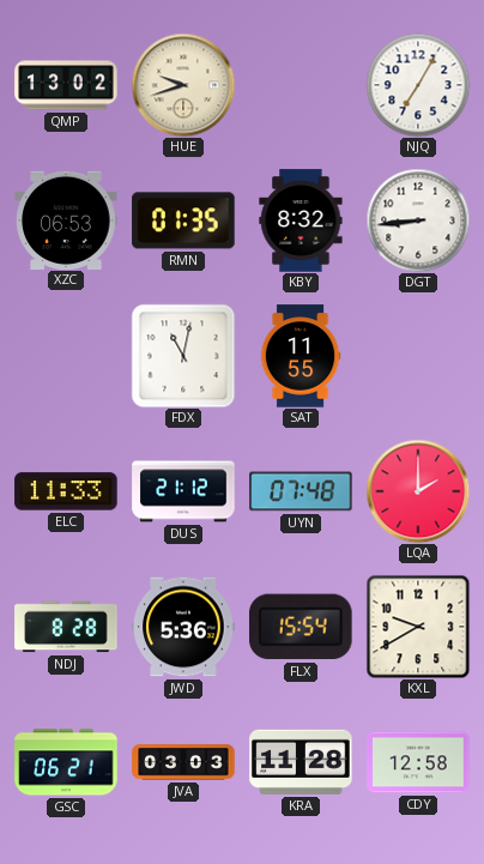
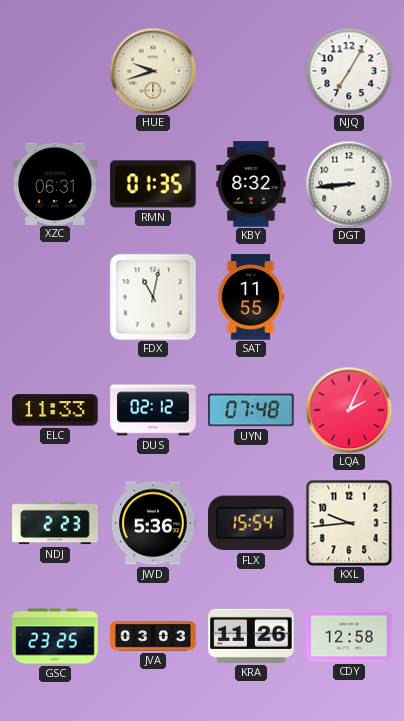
QMP: 13:02 -> none
XZC: 06:53 -> 06:31
DUS: 21:12 -> 02:12
LQA: 2:00 -> 2:04
NDJ: 8:28 -> 2:23
KXL: 9:40 -> 9:44
GSC: 06:21 -> 23:25
KRA: 11:28 -> 11:26
